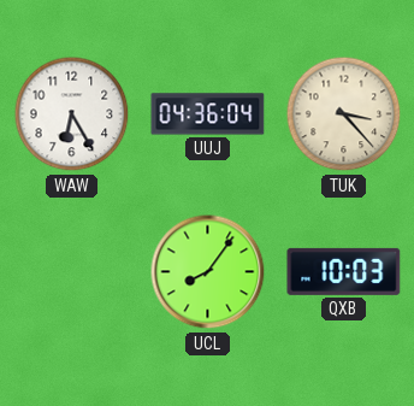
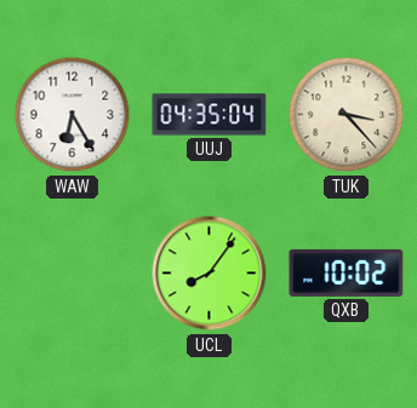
UUJ: 04:36 -> 04:35
QXB: 10:03 -> 10:02
